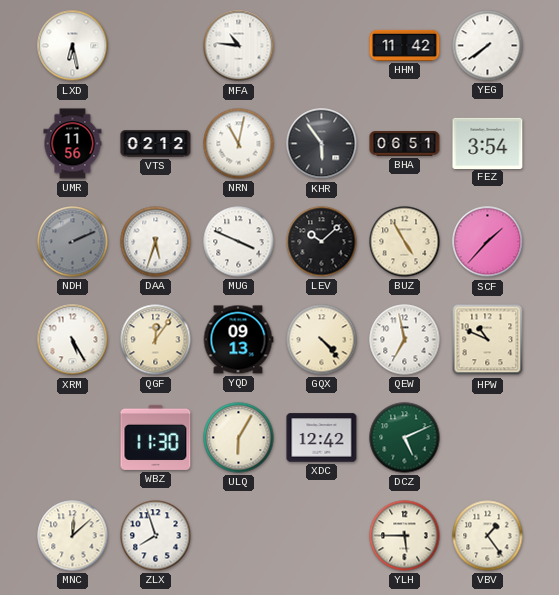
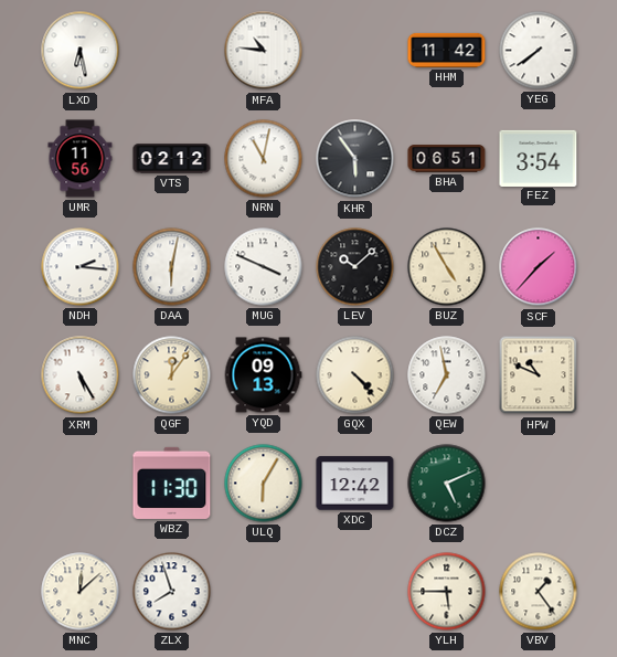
NDH: 2:11 -> 2:16
NDH dial: grey -> white
DAA: 5:33 -> 6:02
